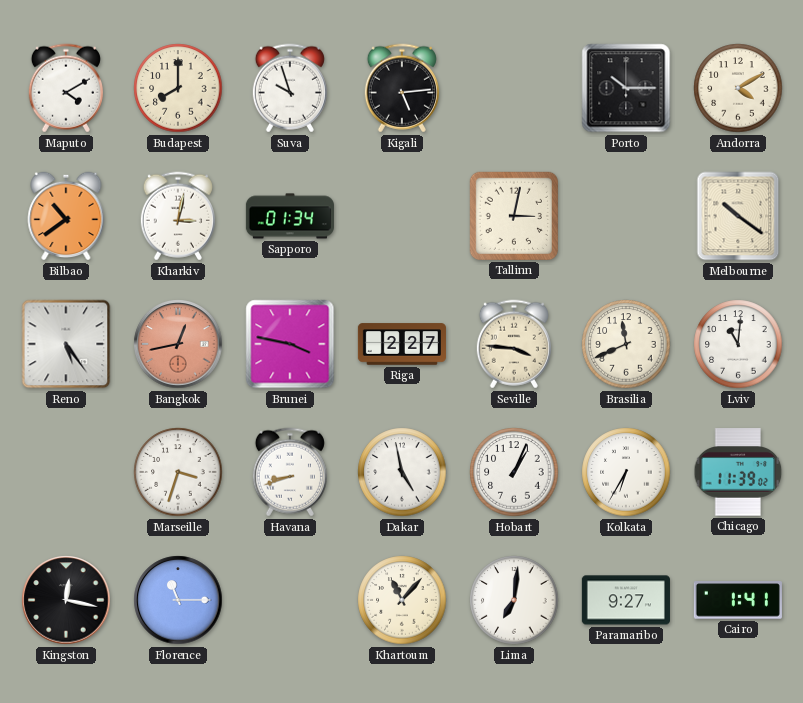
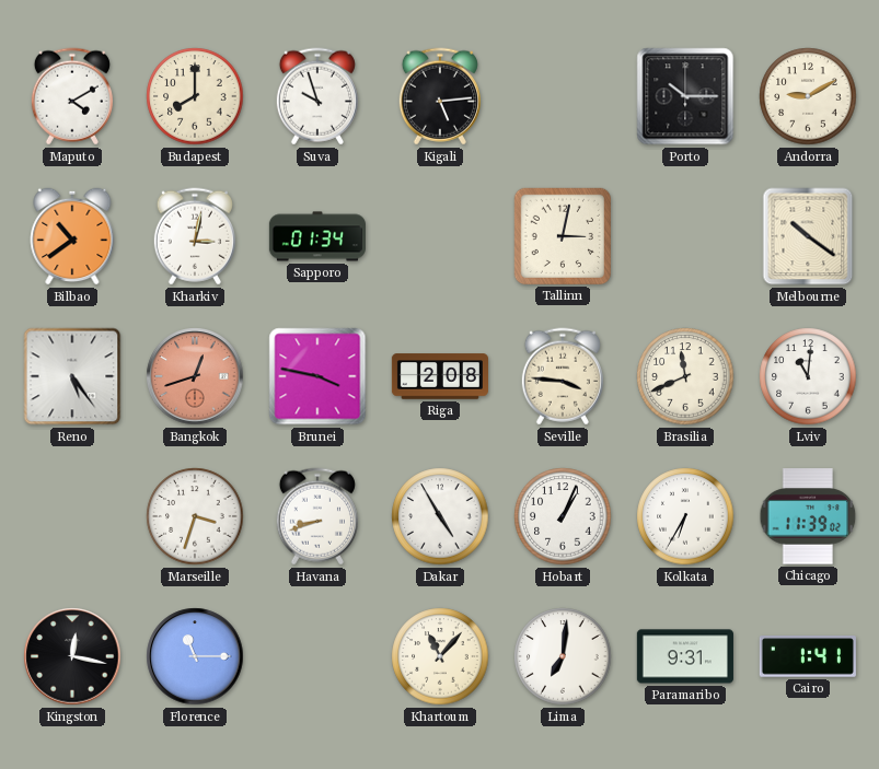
Andorra: 4:10 -> 9:10
Bangkok: 12:43 -> 12:42
Riga: 2:27 -> 2:08
Dakar: 4:58 -> 4:55
Paramaribo: 9:27 -> 9:31
